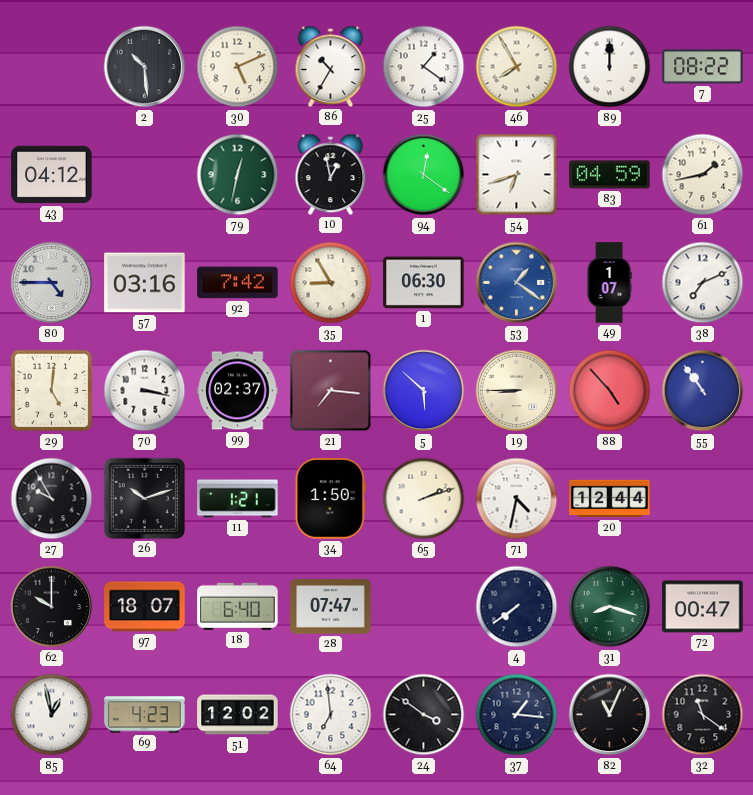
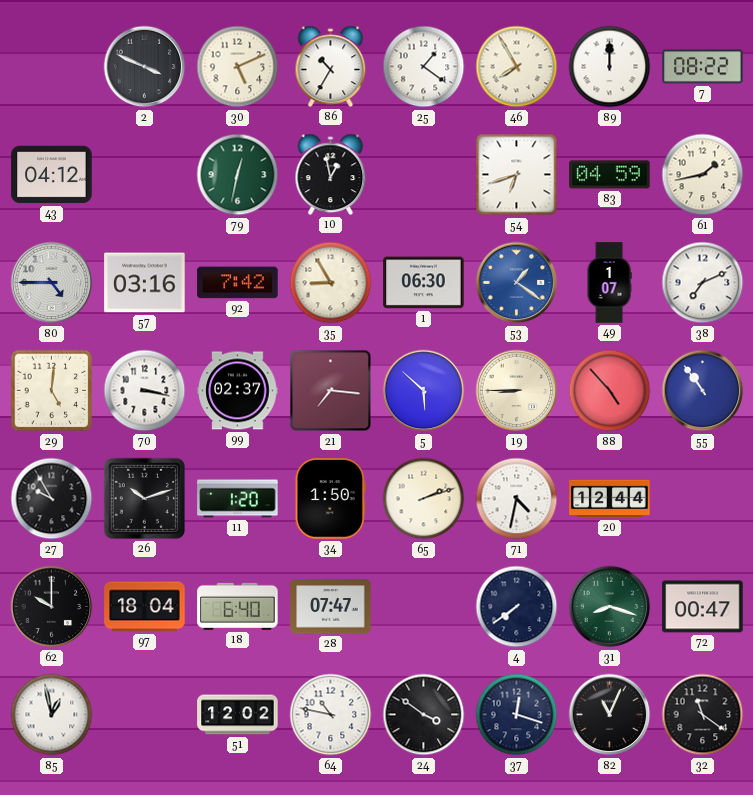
2: 10:29 -> 3:49
94: 12:21 -> none
11: 1:21 -> 1:20
97: 18:07 -> 18:04
69: 4:23 -> none
64: 6:59 -> 10:47
37: 1:16 -> 12:18
